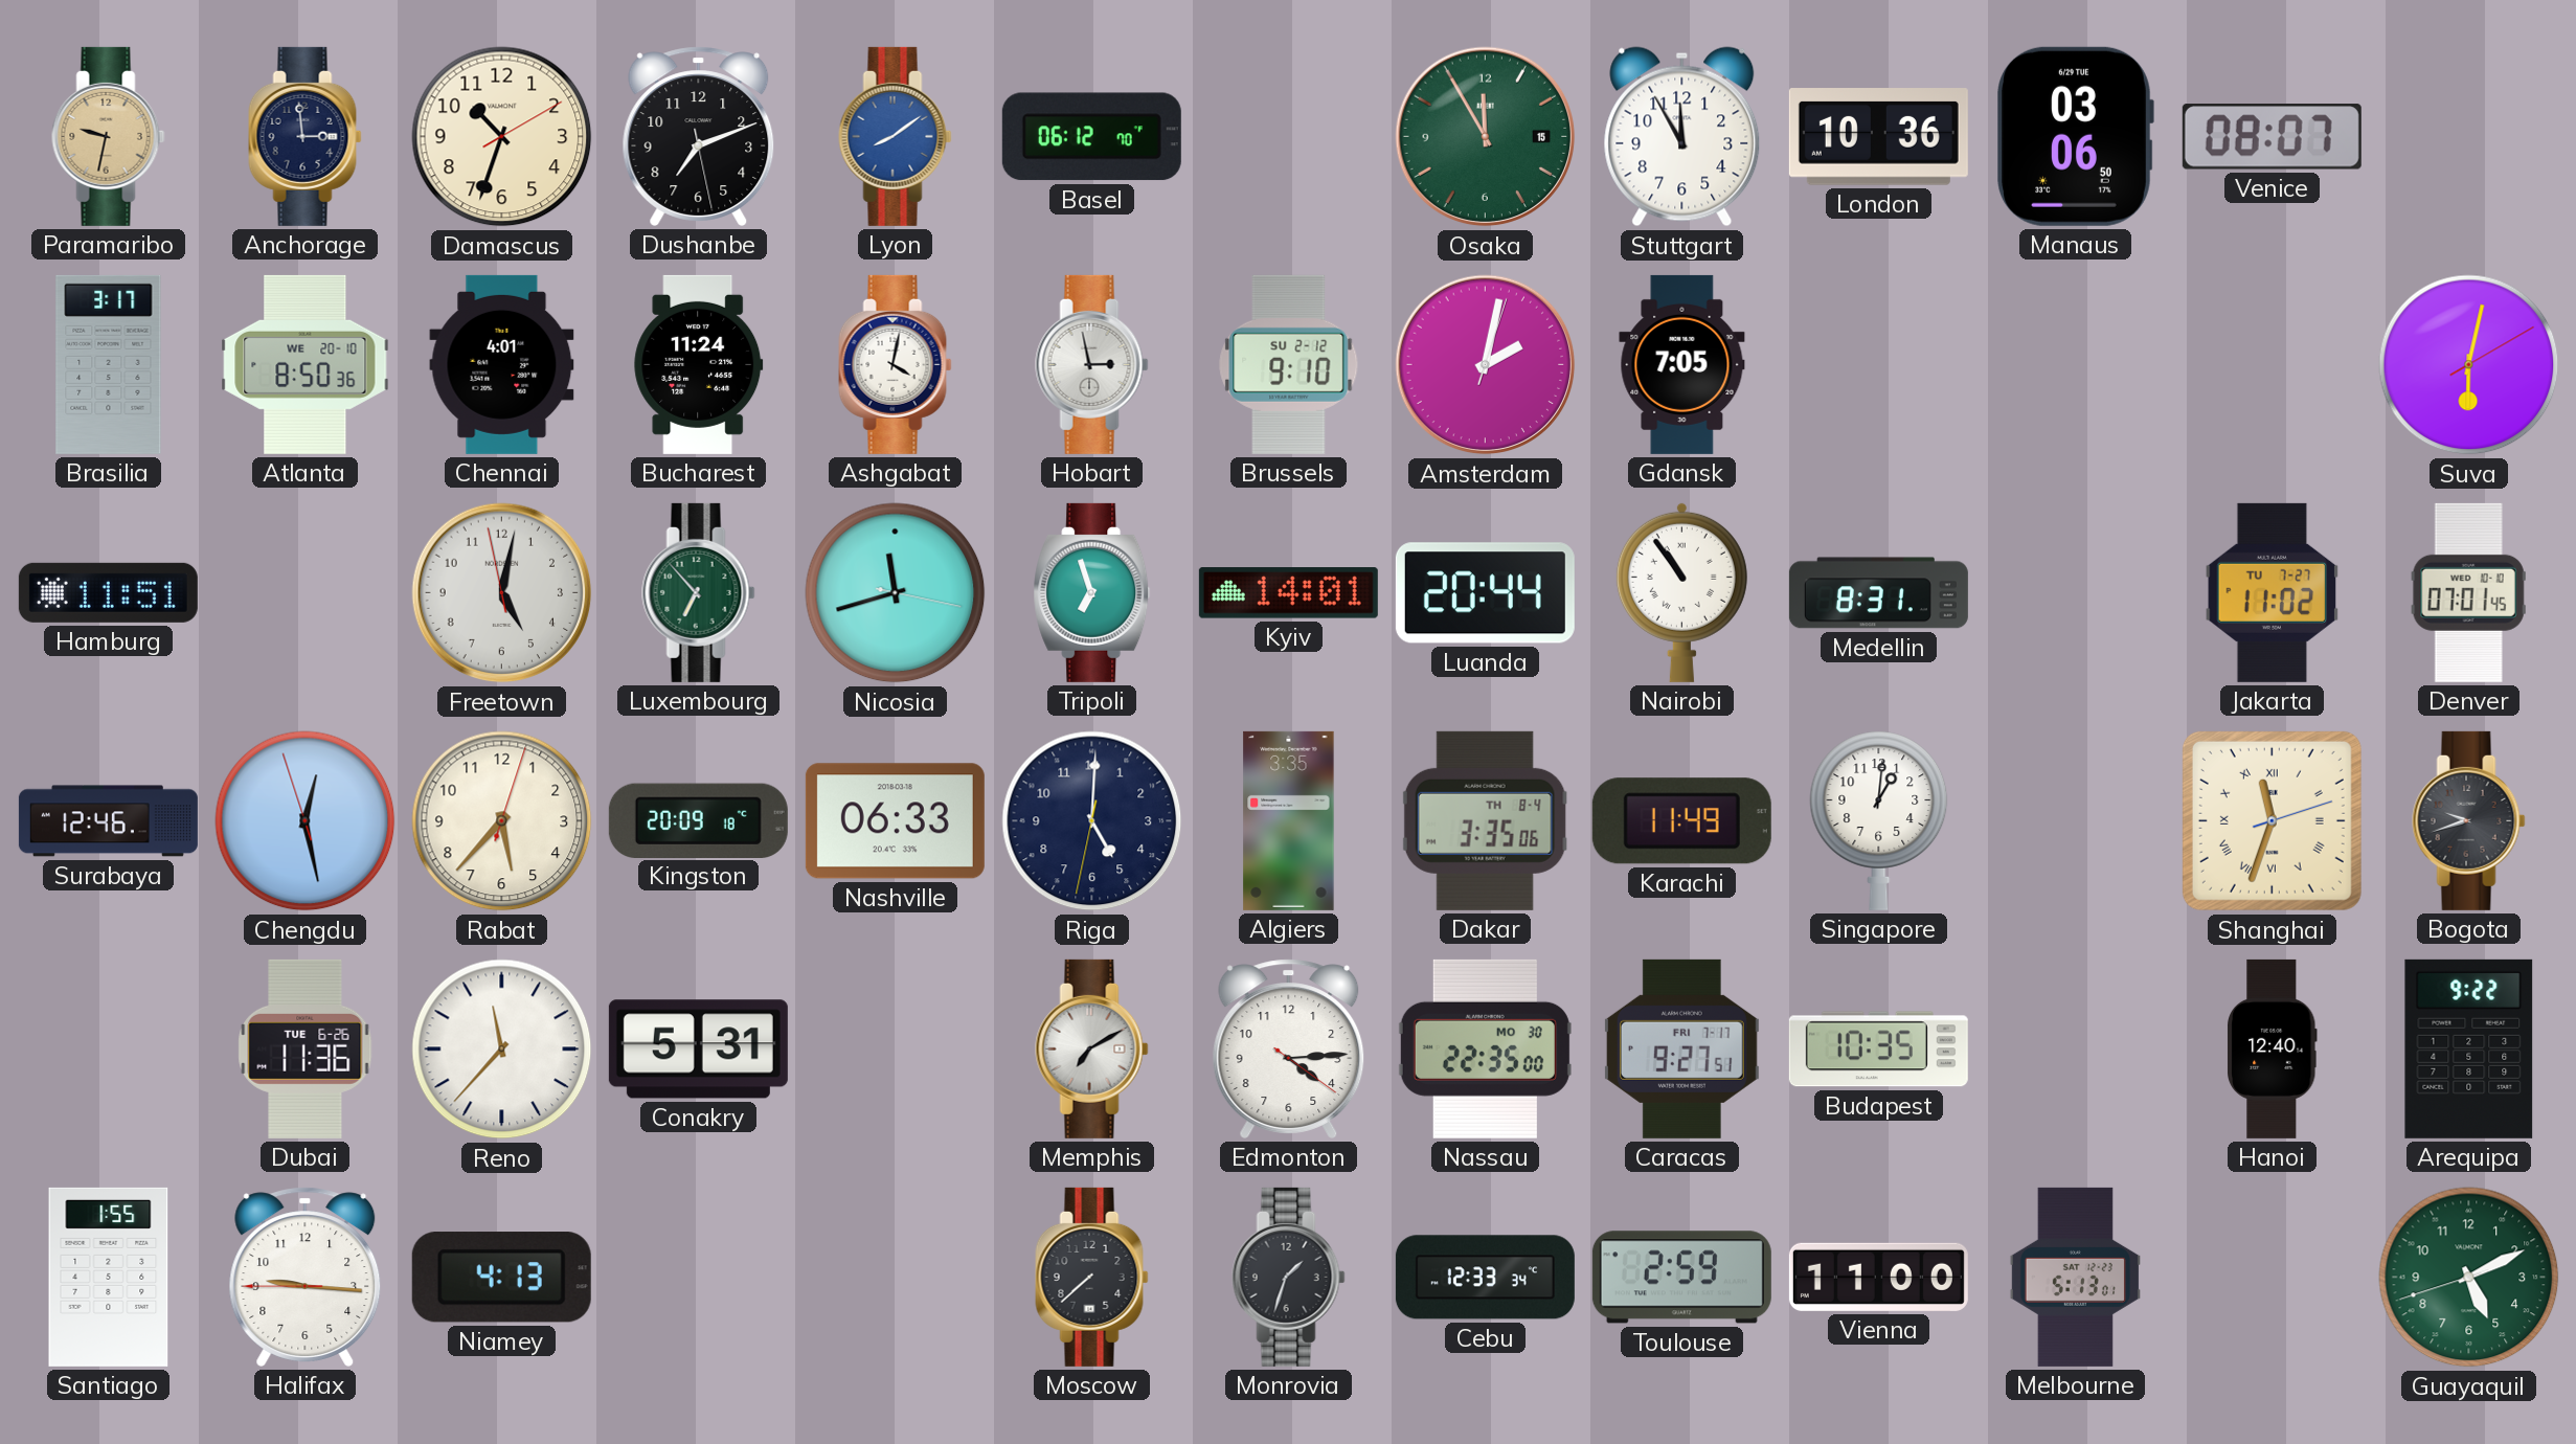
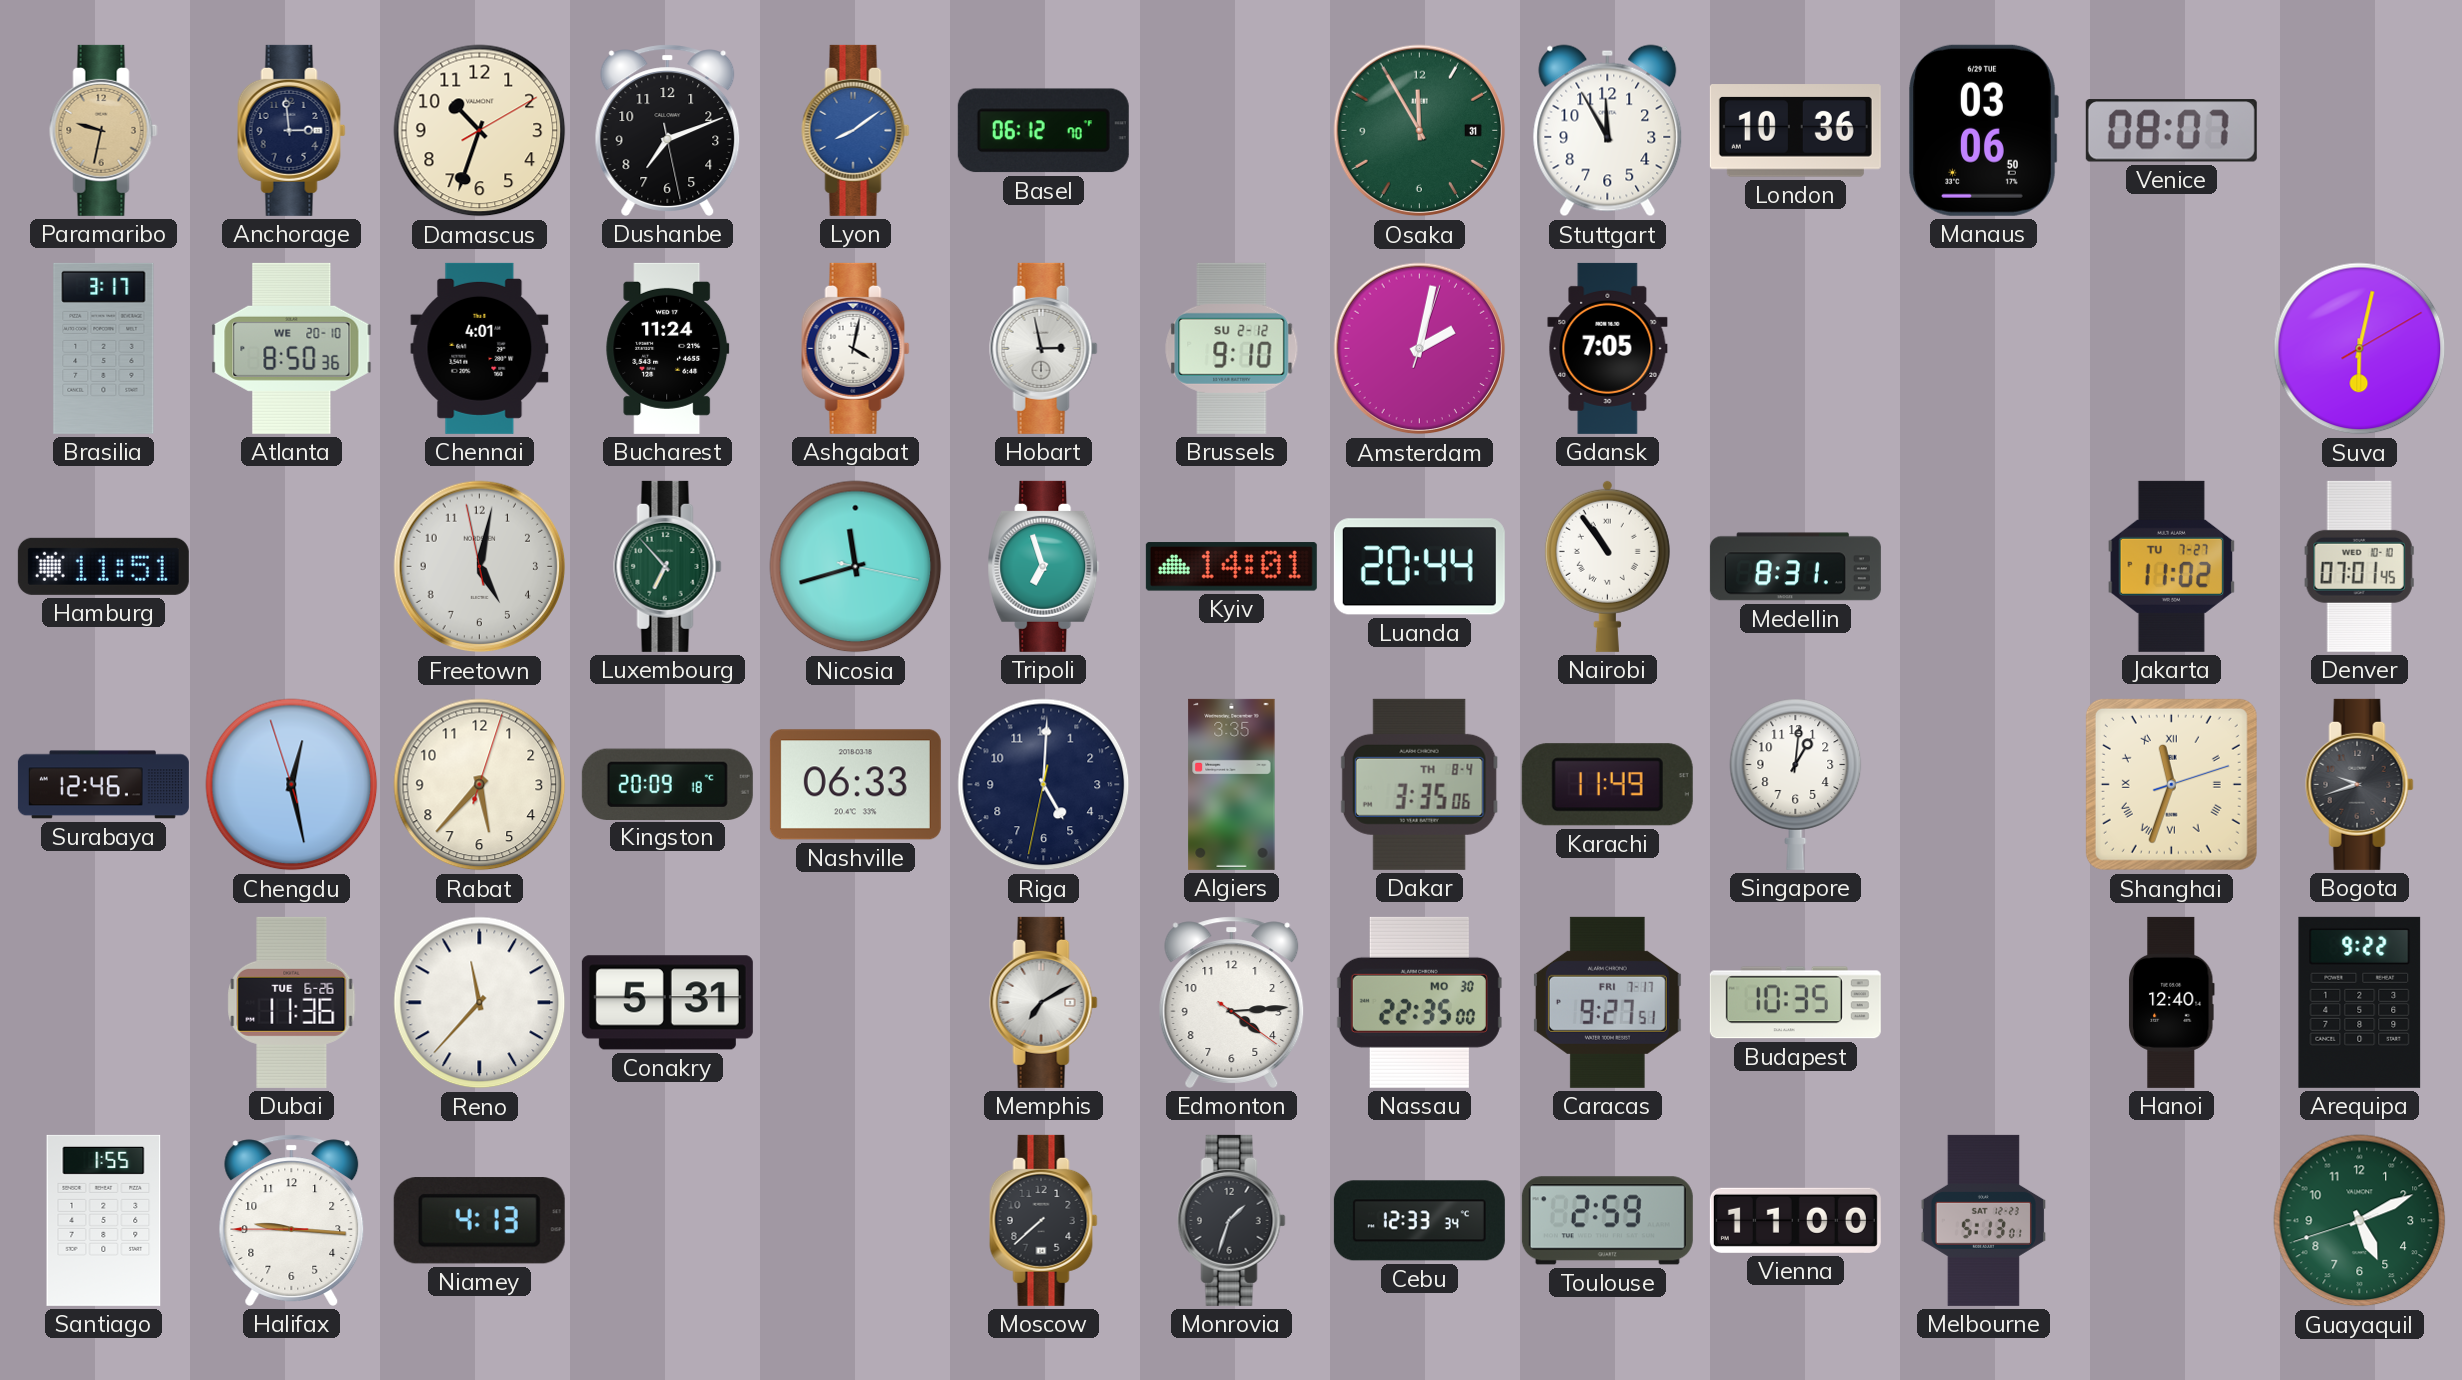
Osaka date: 15 -> 31
